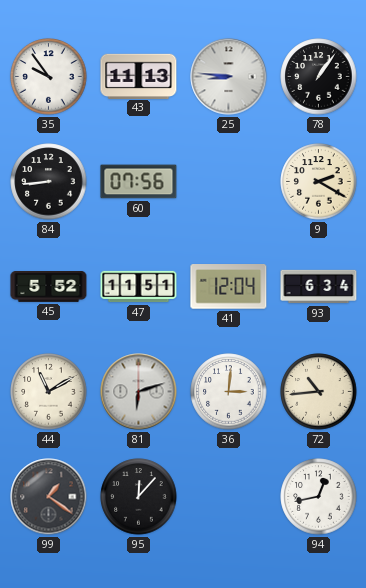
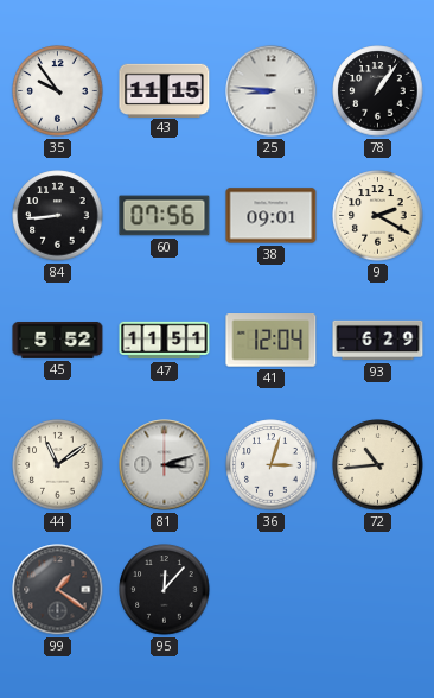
43: 11:13 -> 11:15
38: none -> 09:01
93: 6:34 -> 6:29
44: 11:10 -> 11:09
81: 6:12 -> 3:12
36: 3:01 -> 3:03
94: 12:43 -> none
